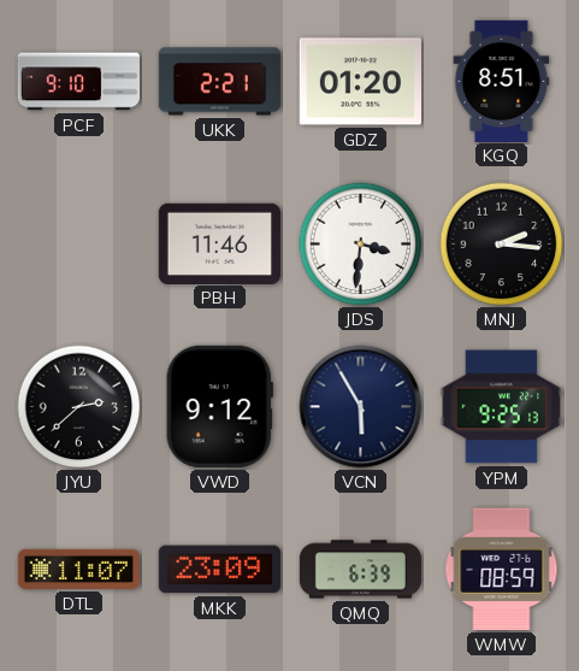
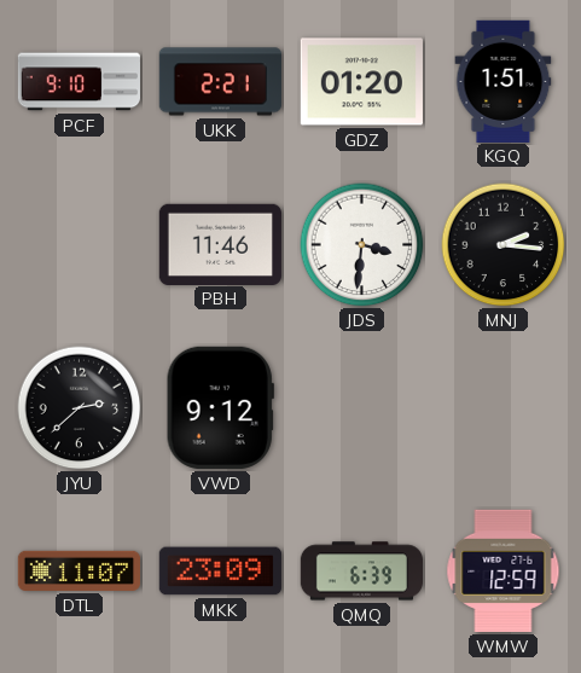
KGQ: 8:51 -> 1:51
VCN: 5:55 -> none
YPM: 9:25 -> none
WMW: 08:59 -> 12:59
